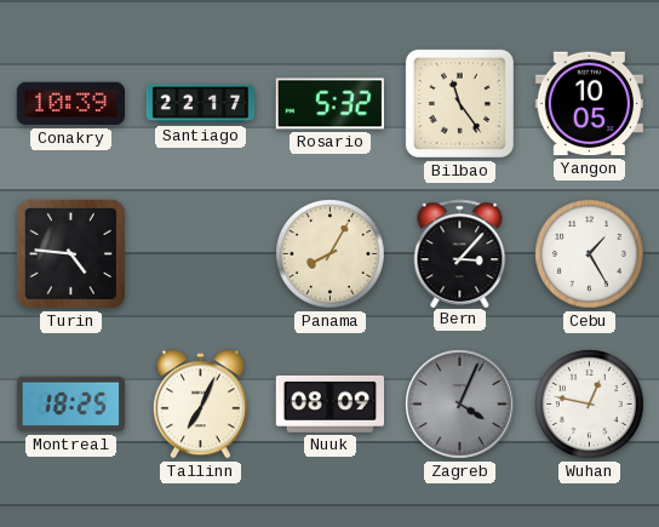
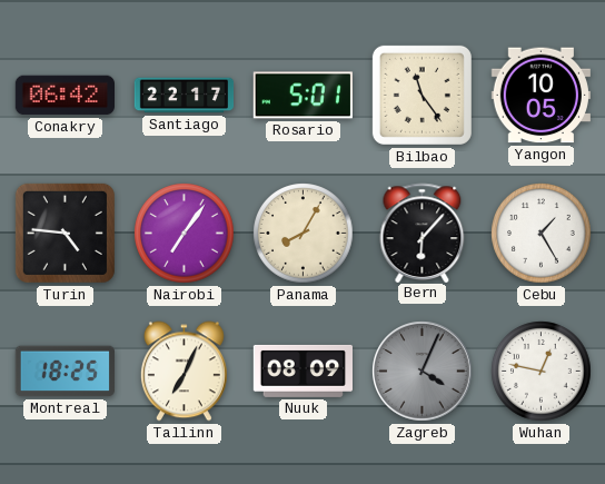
Conakry: 10:39 -> 06:42
Rosario: 5:32 -> 5:01
Nairobi: none -> 7:06
Bern: 3:07 -> 6:07
